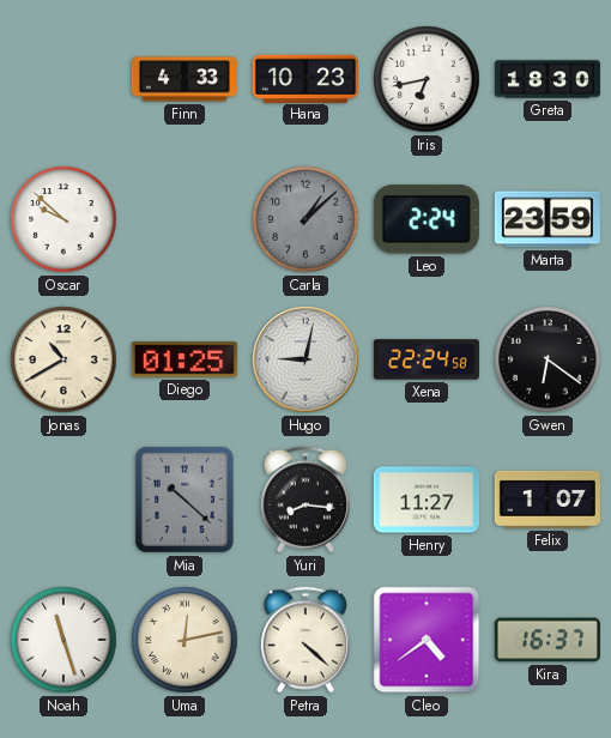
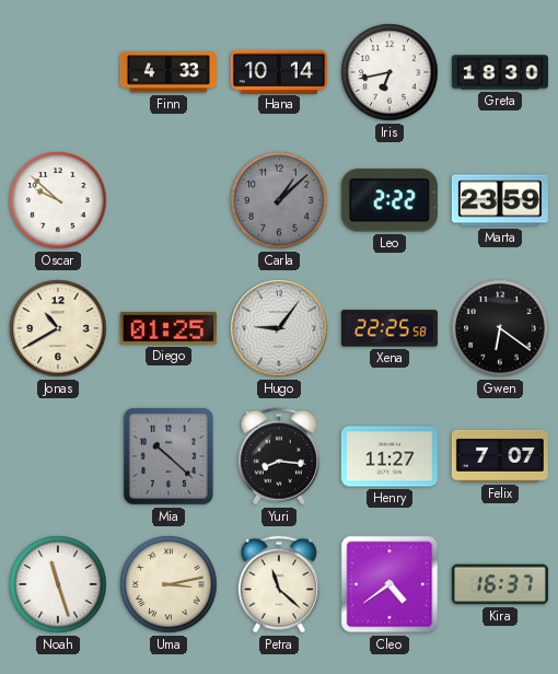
Hana: 10:23 -> 10:14
Leo: 2:24 -> 2:22
Hugo: 9:02 -> 9:06
Xena: 22:24 -> 22:25
Felix: 1:07 -> 7:07
Uma: 12:13 -> 3:13
Petra: 4:22 -> 11:22
